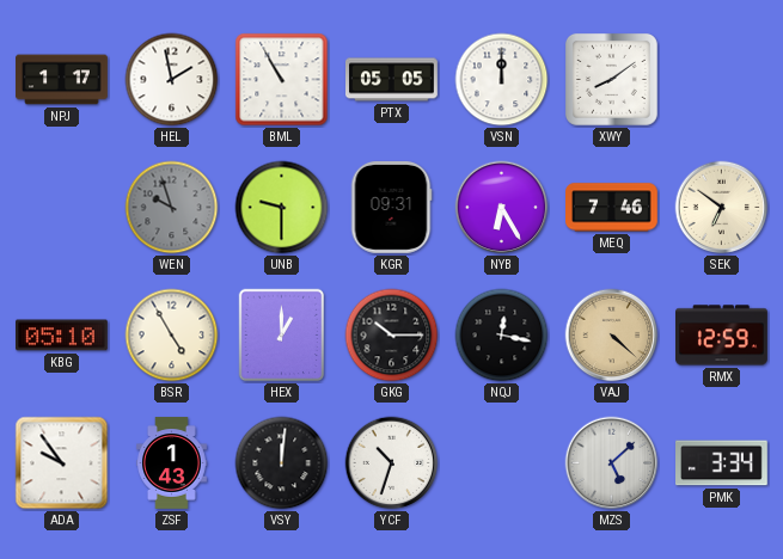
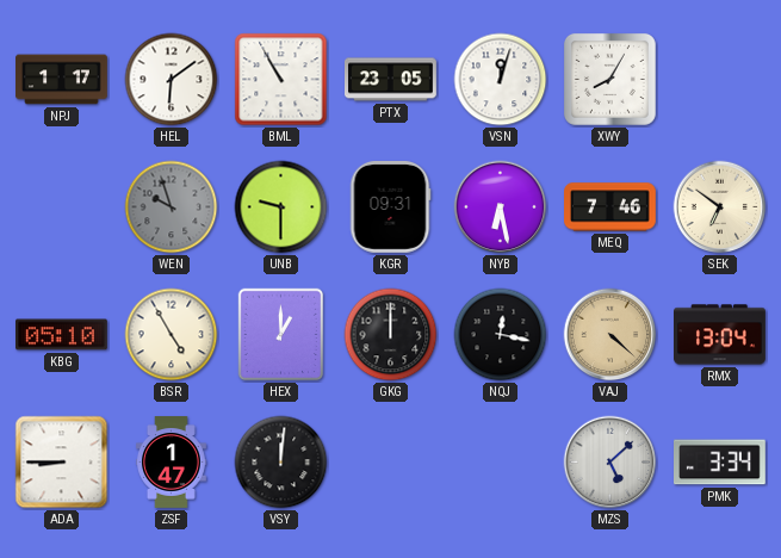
HEL: 1:58 -> 6:09
PTX: 05:05 -> 23:05
VSN: 12:00 -> 12:03
XWY: 8:09 -> 8:05
NYB: 6:25 -> 6:28
GKG: 10:15 -> 12:00
RMX: 12:59 -> 13:04
ADA: 9:54 -> 8:45
ZSF: 1:43 -> 1:47
YCF: 10:33 -> none
